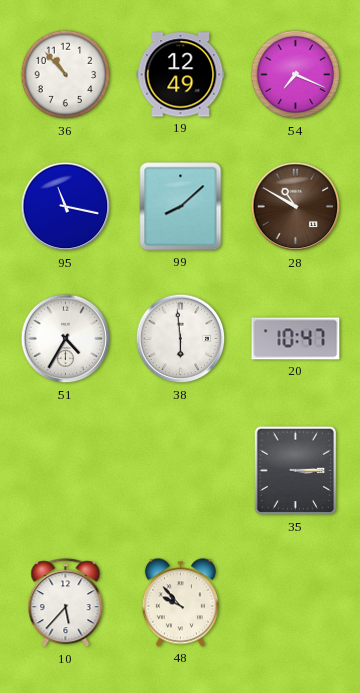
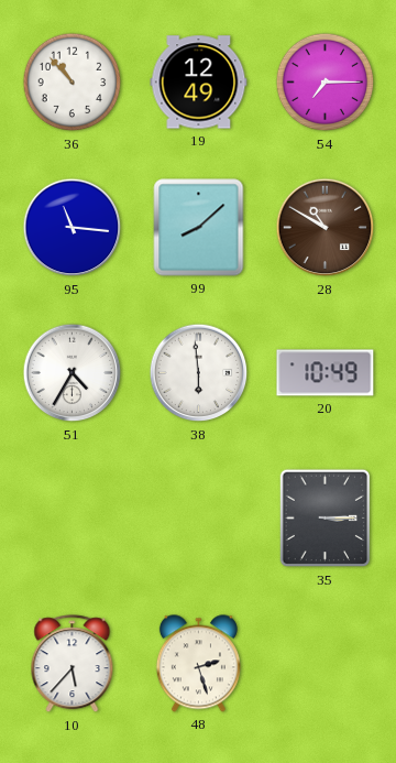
54: 7:19 -> 7:15
95: 11:17 -> 11:16
20: 10:47 -> 10:49
48: 9:53 -> 2:27
